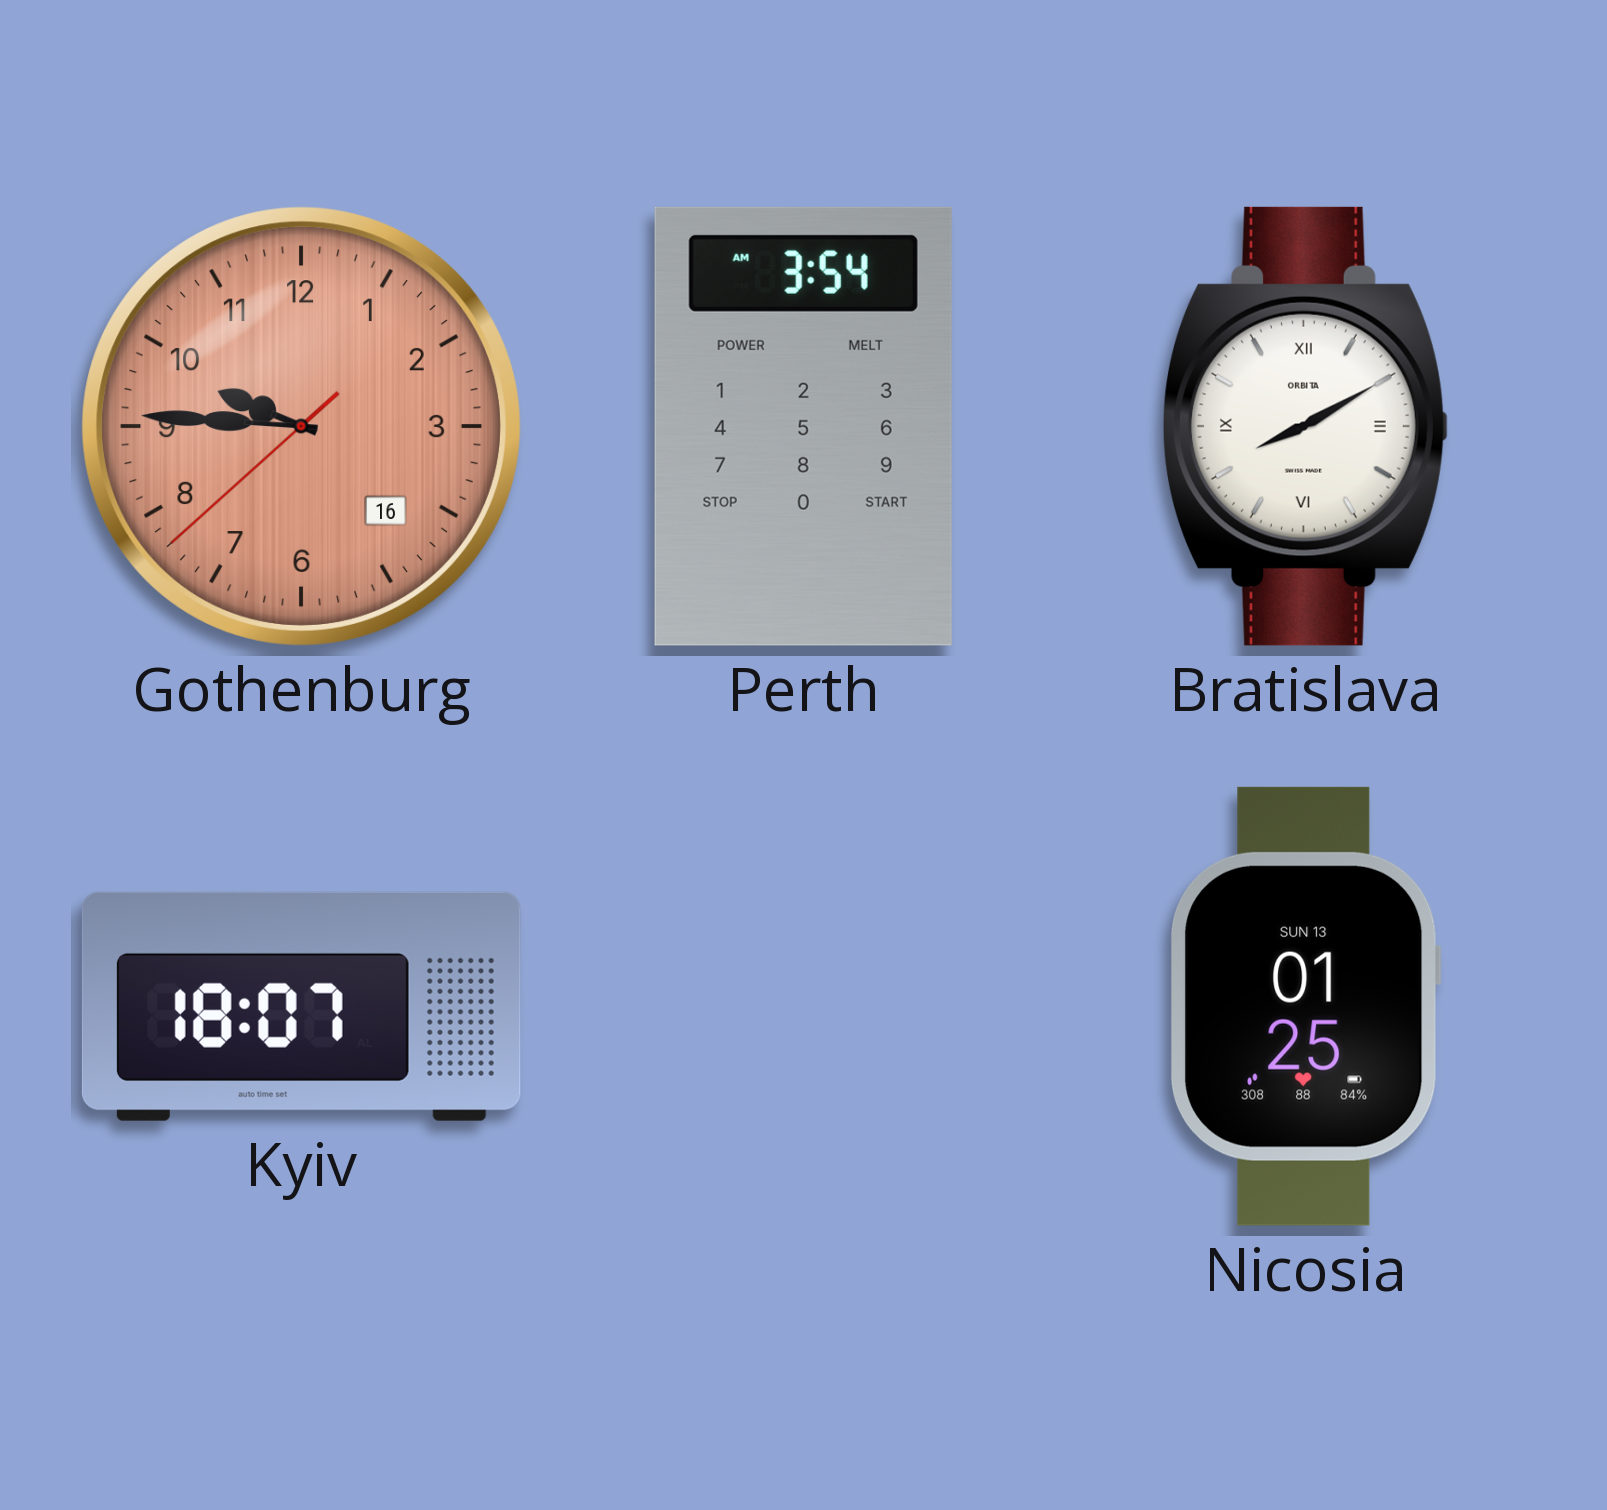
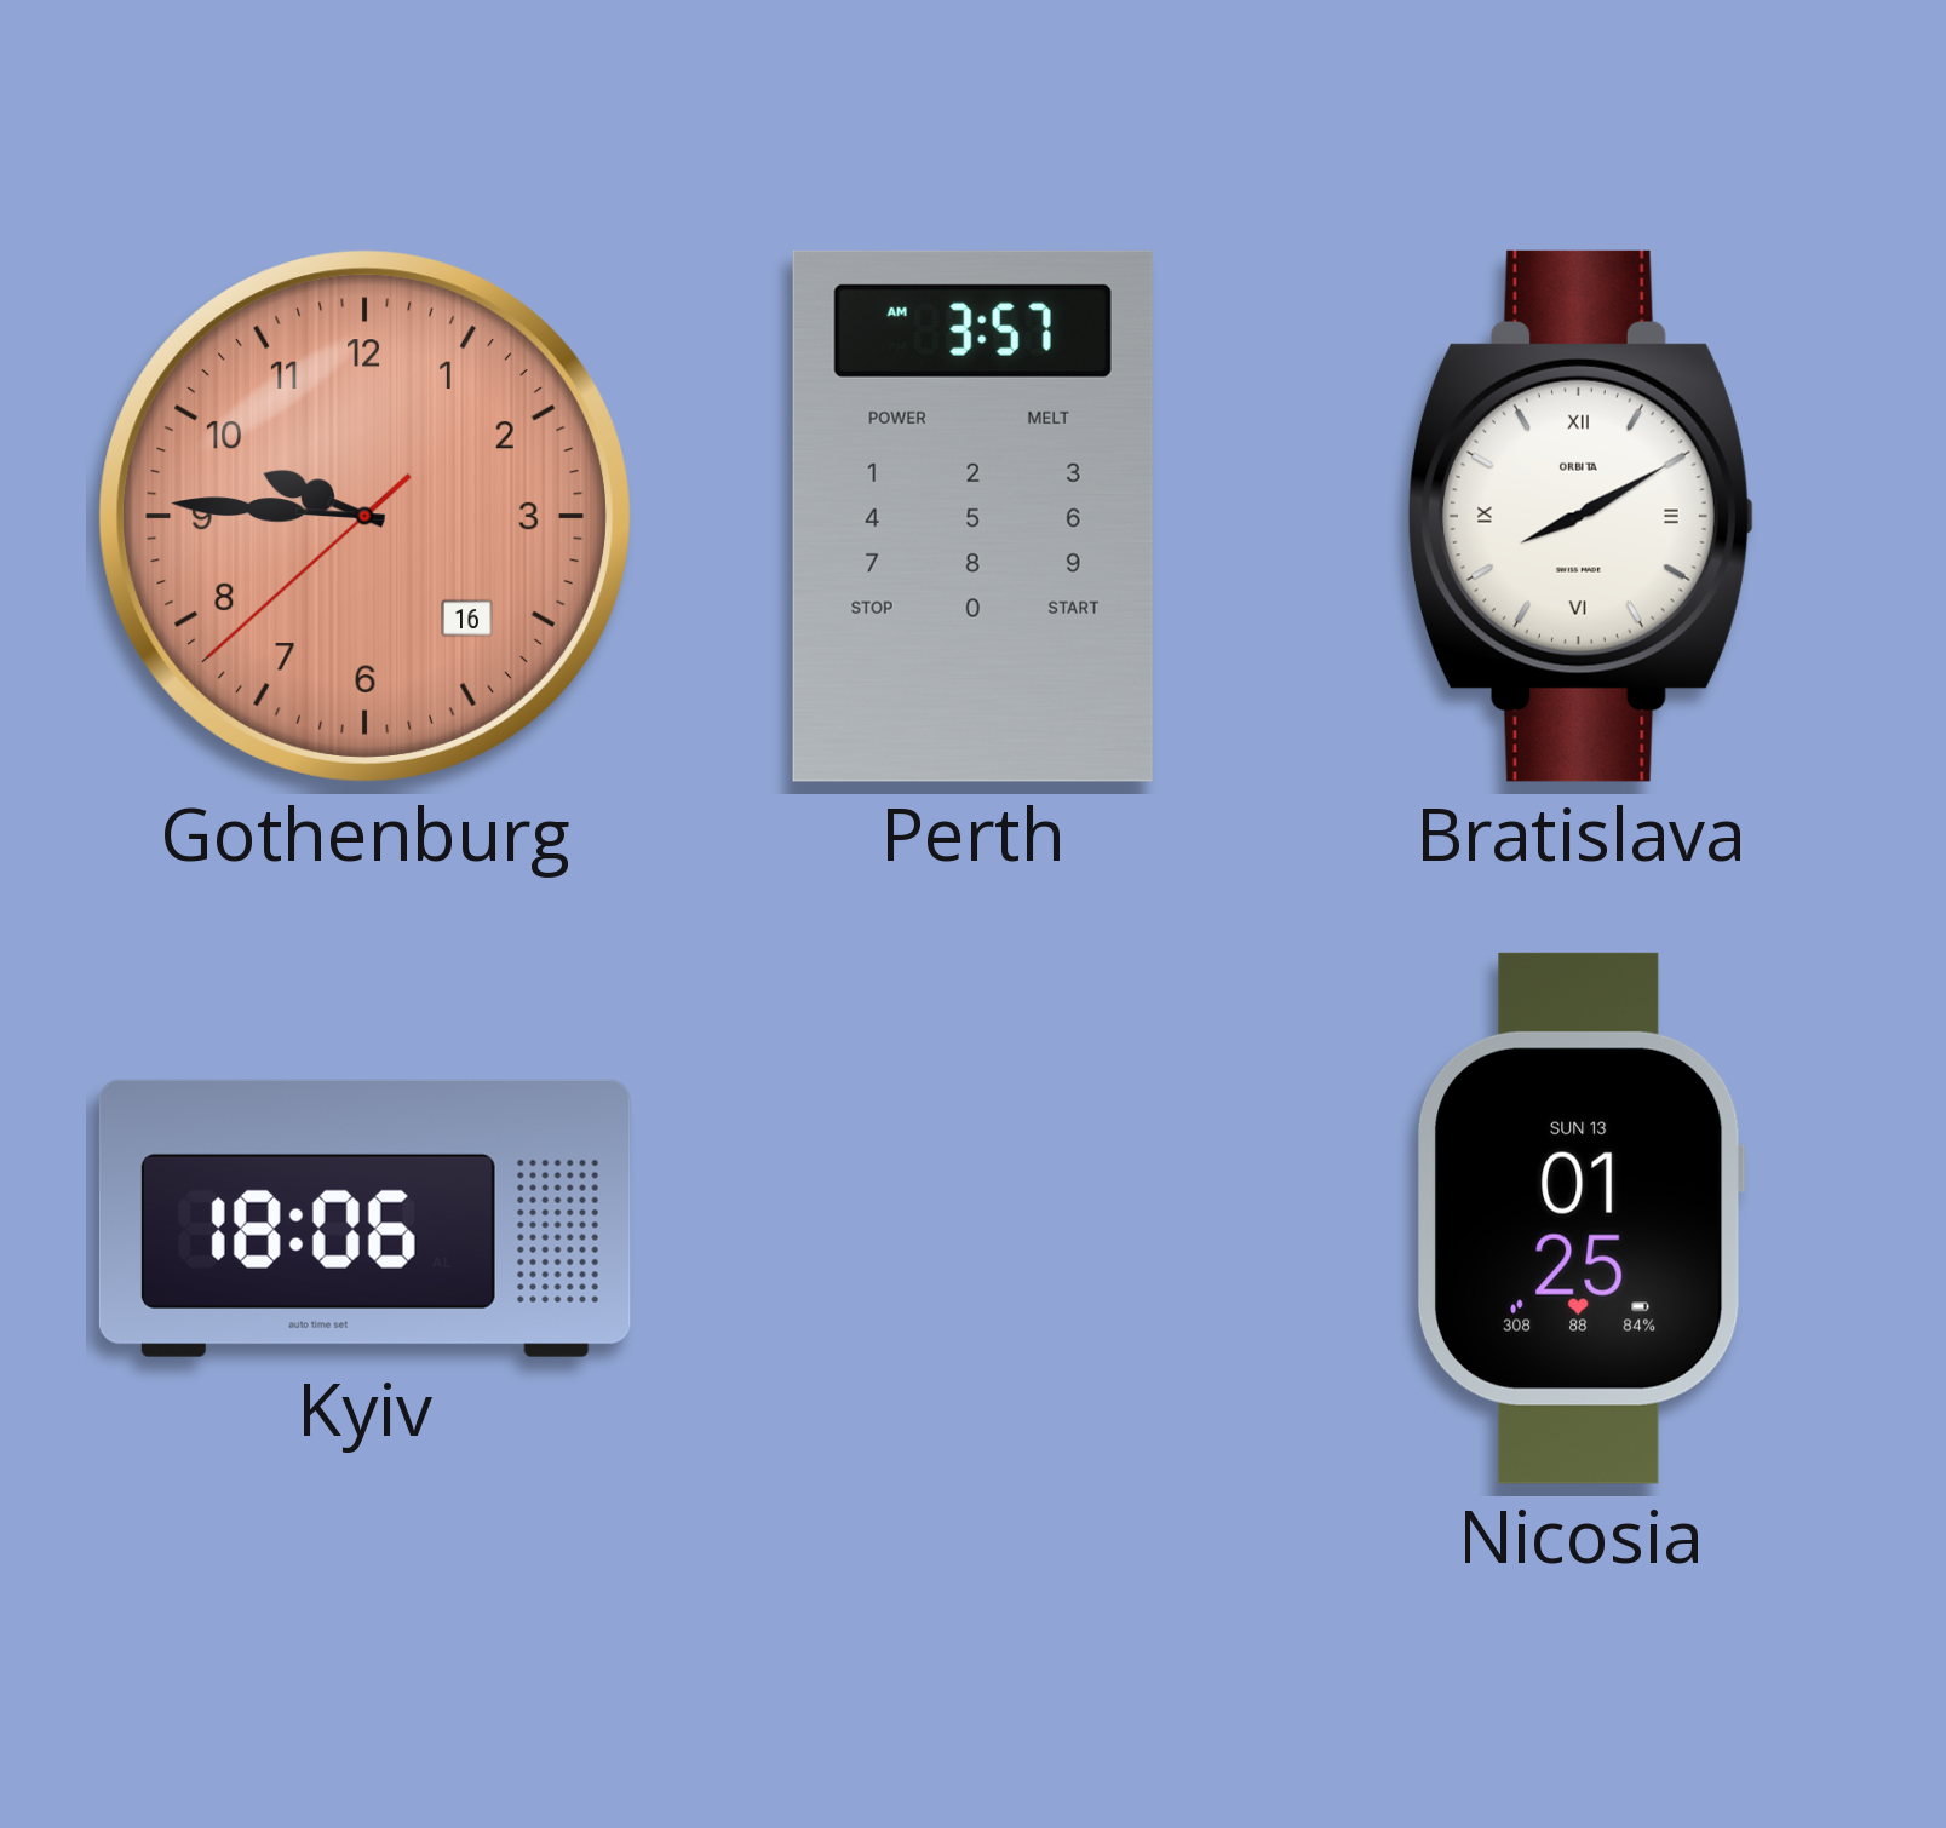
Perth: 3:54 -> 3:57
Kyiv: 18:07 -> 18:06
